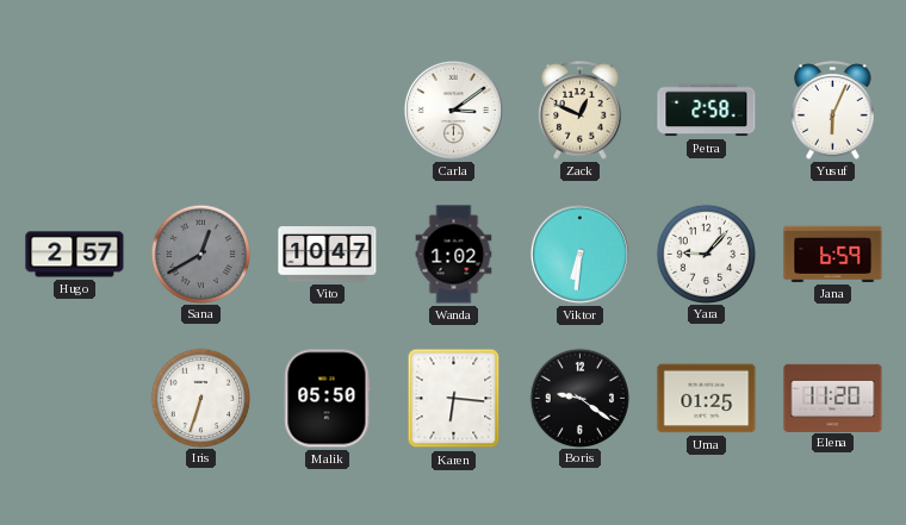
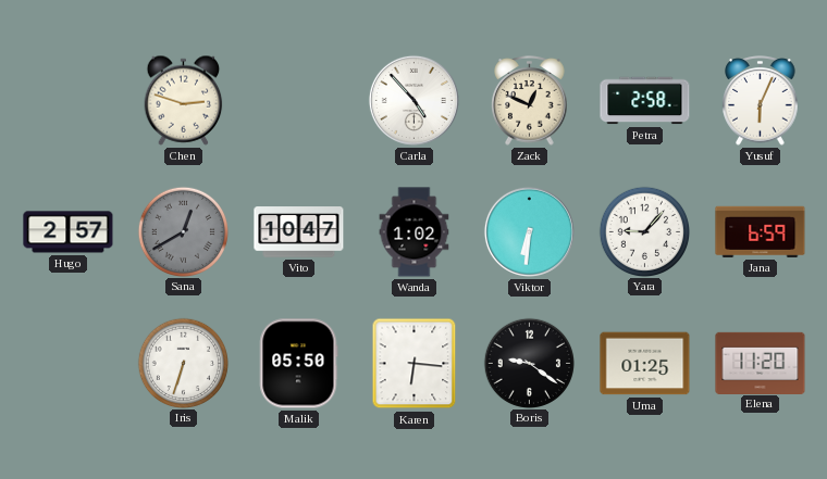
Chen: none -> 2:48
Carla: 3:09 -> 4:53
